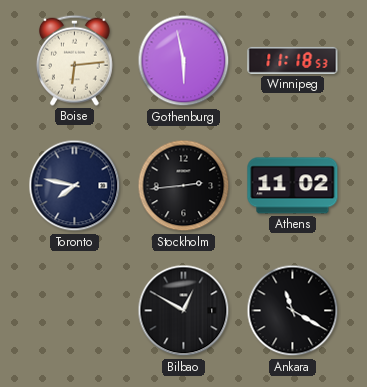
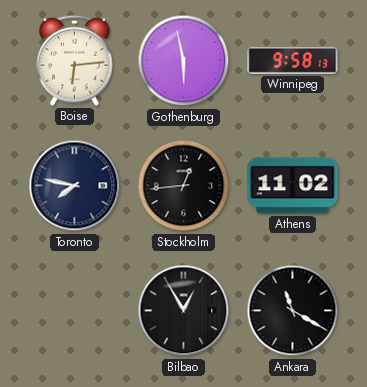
Winnipeg: 11:18 -> 9:58
Stockholm: 2:44 -> 12:44
Bilbao: 12:50 -> 12:55
